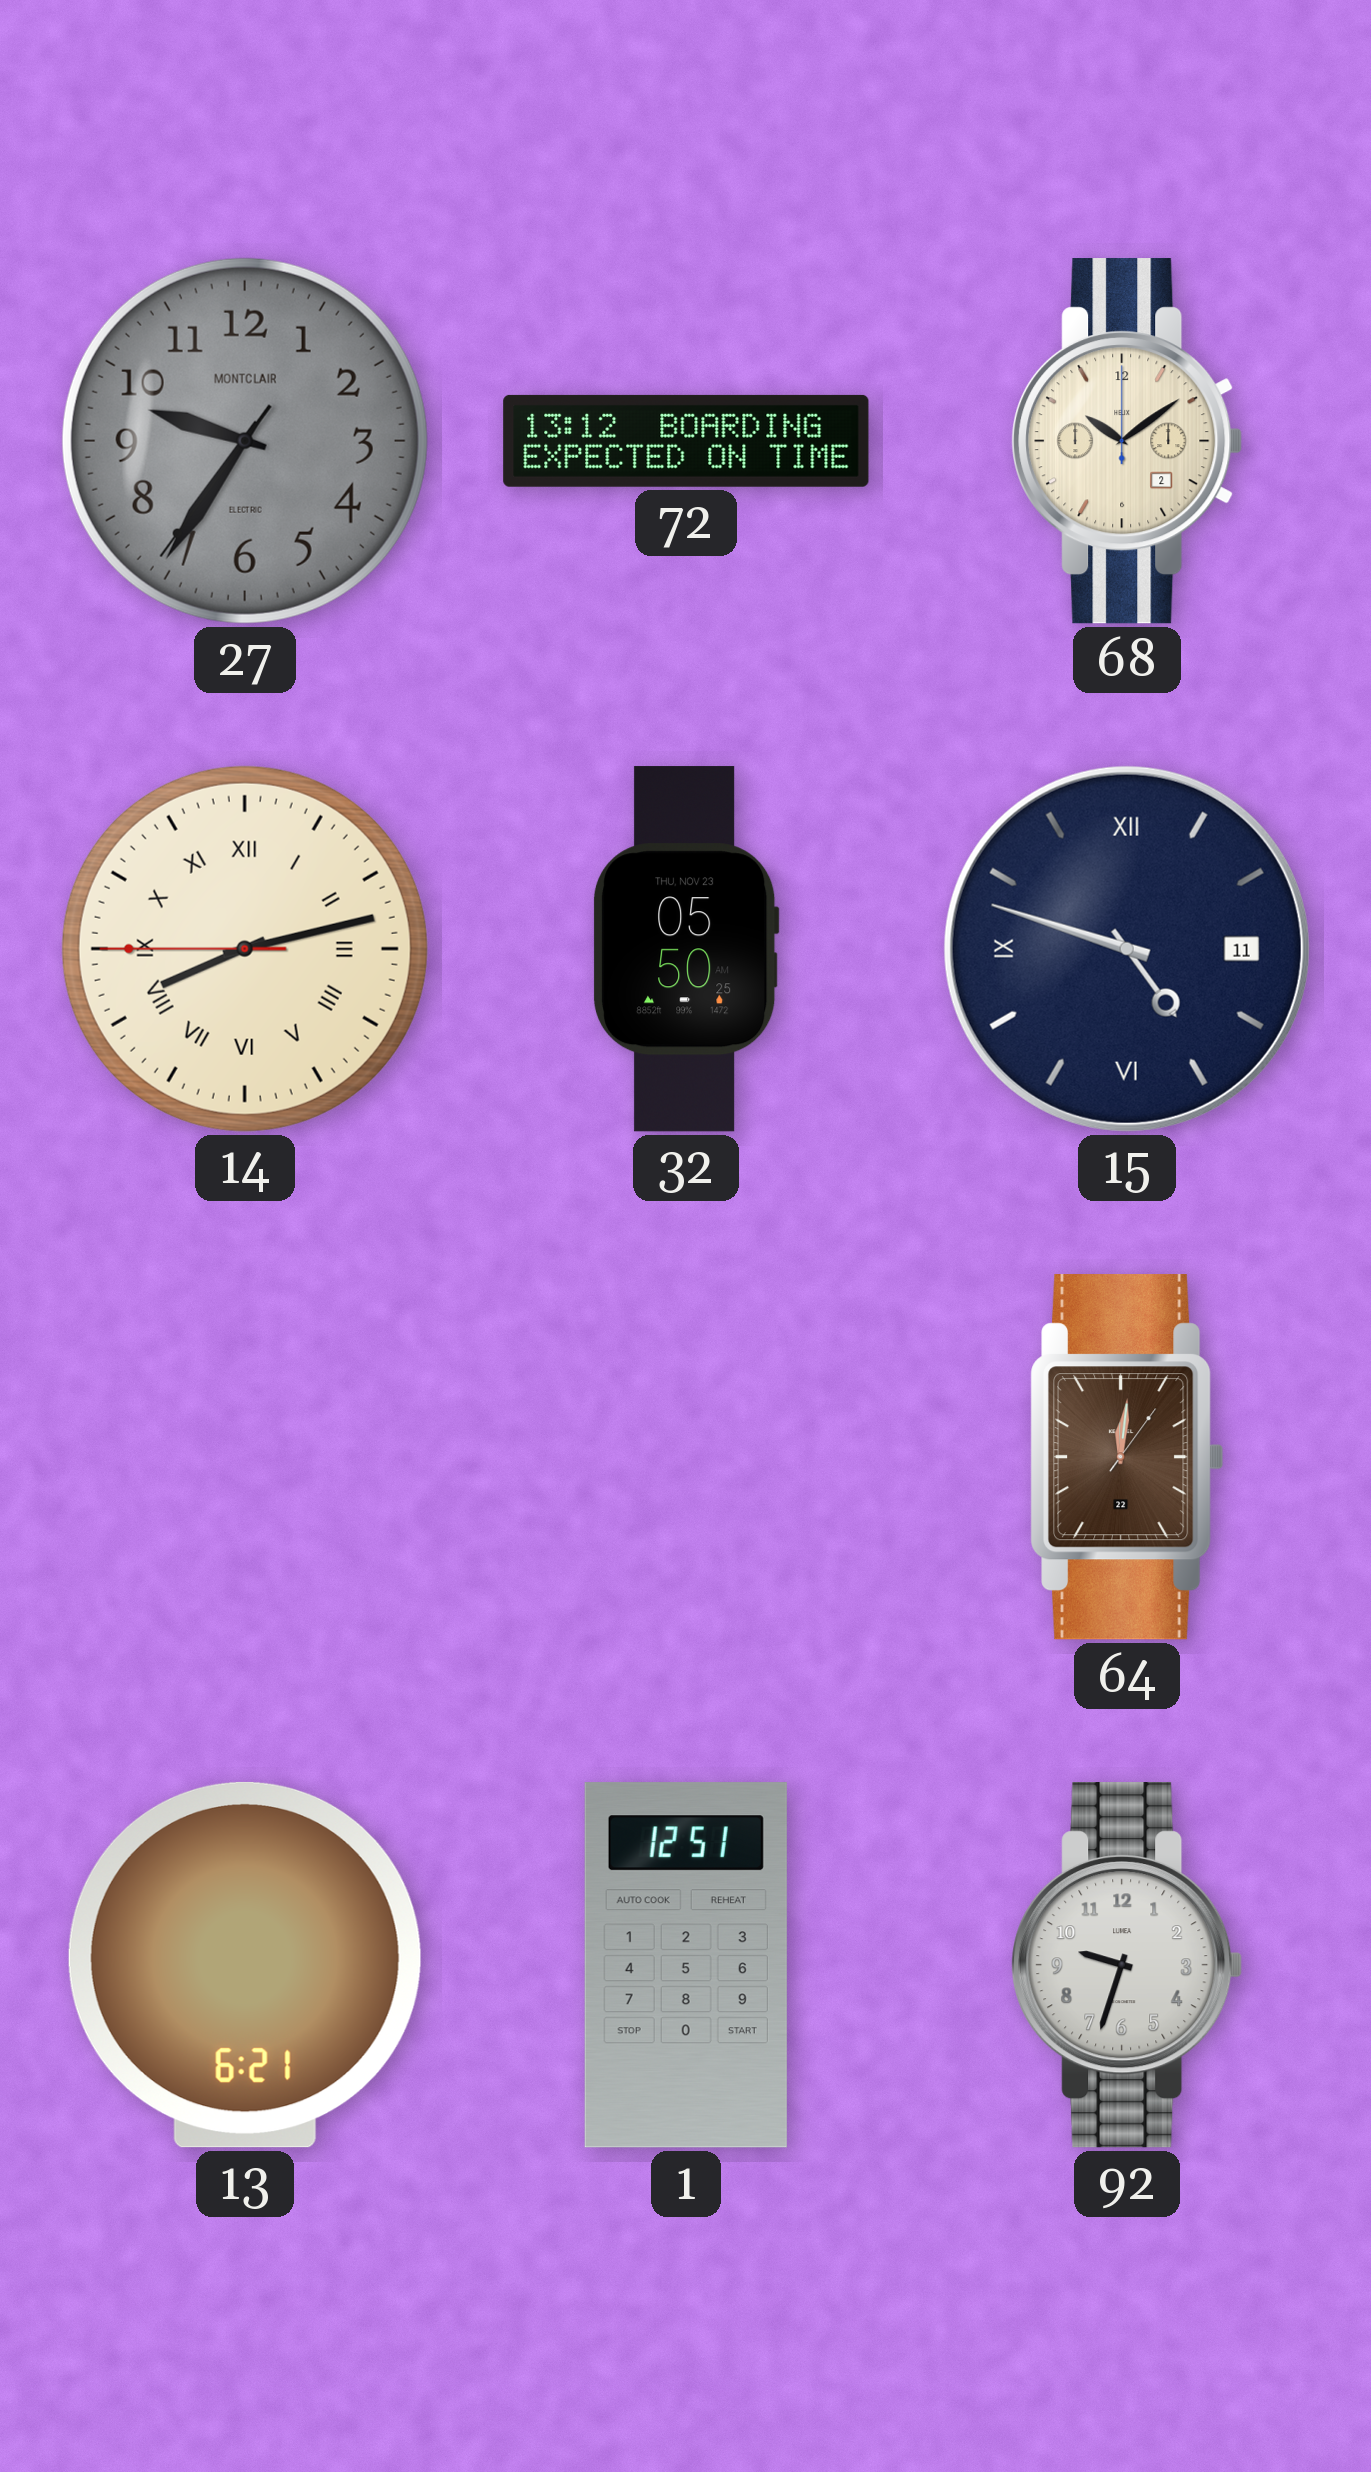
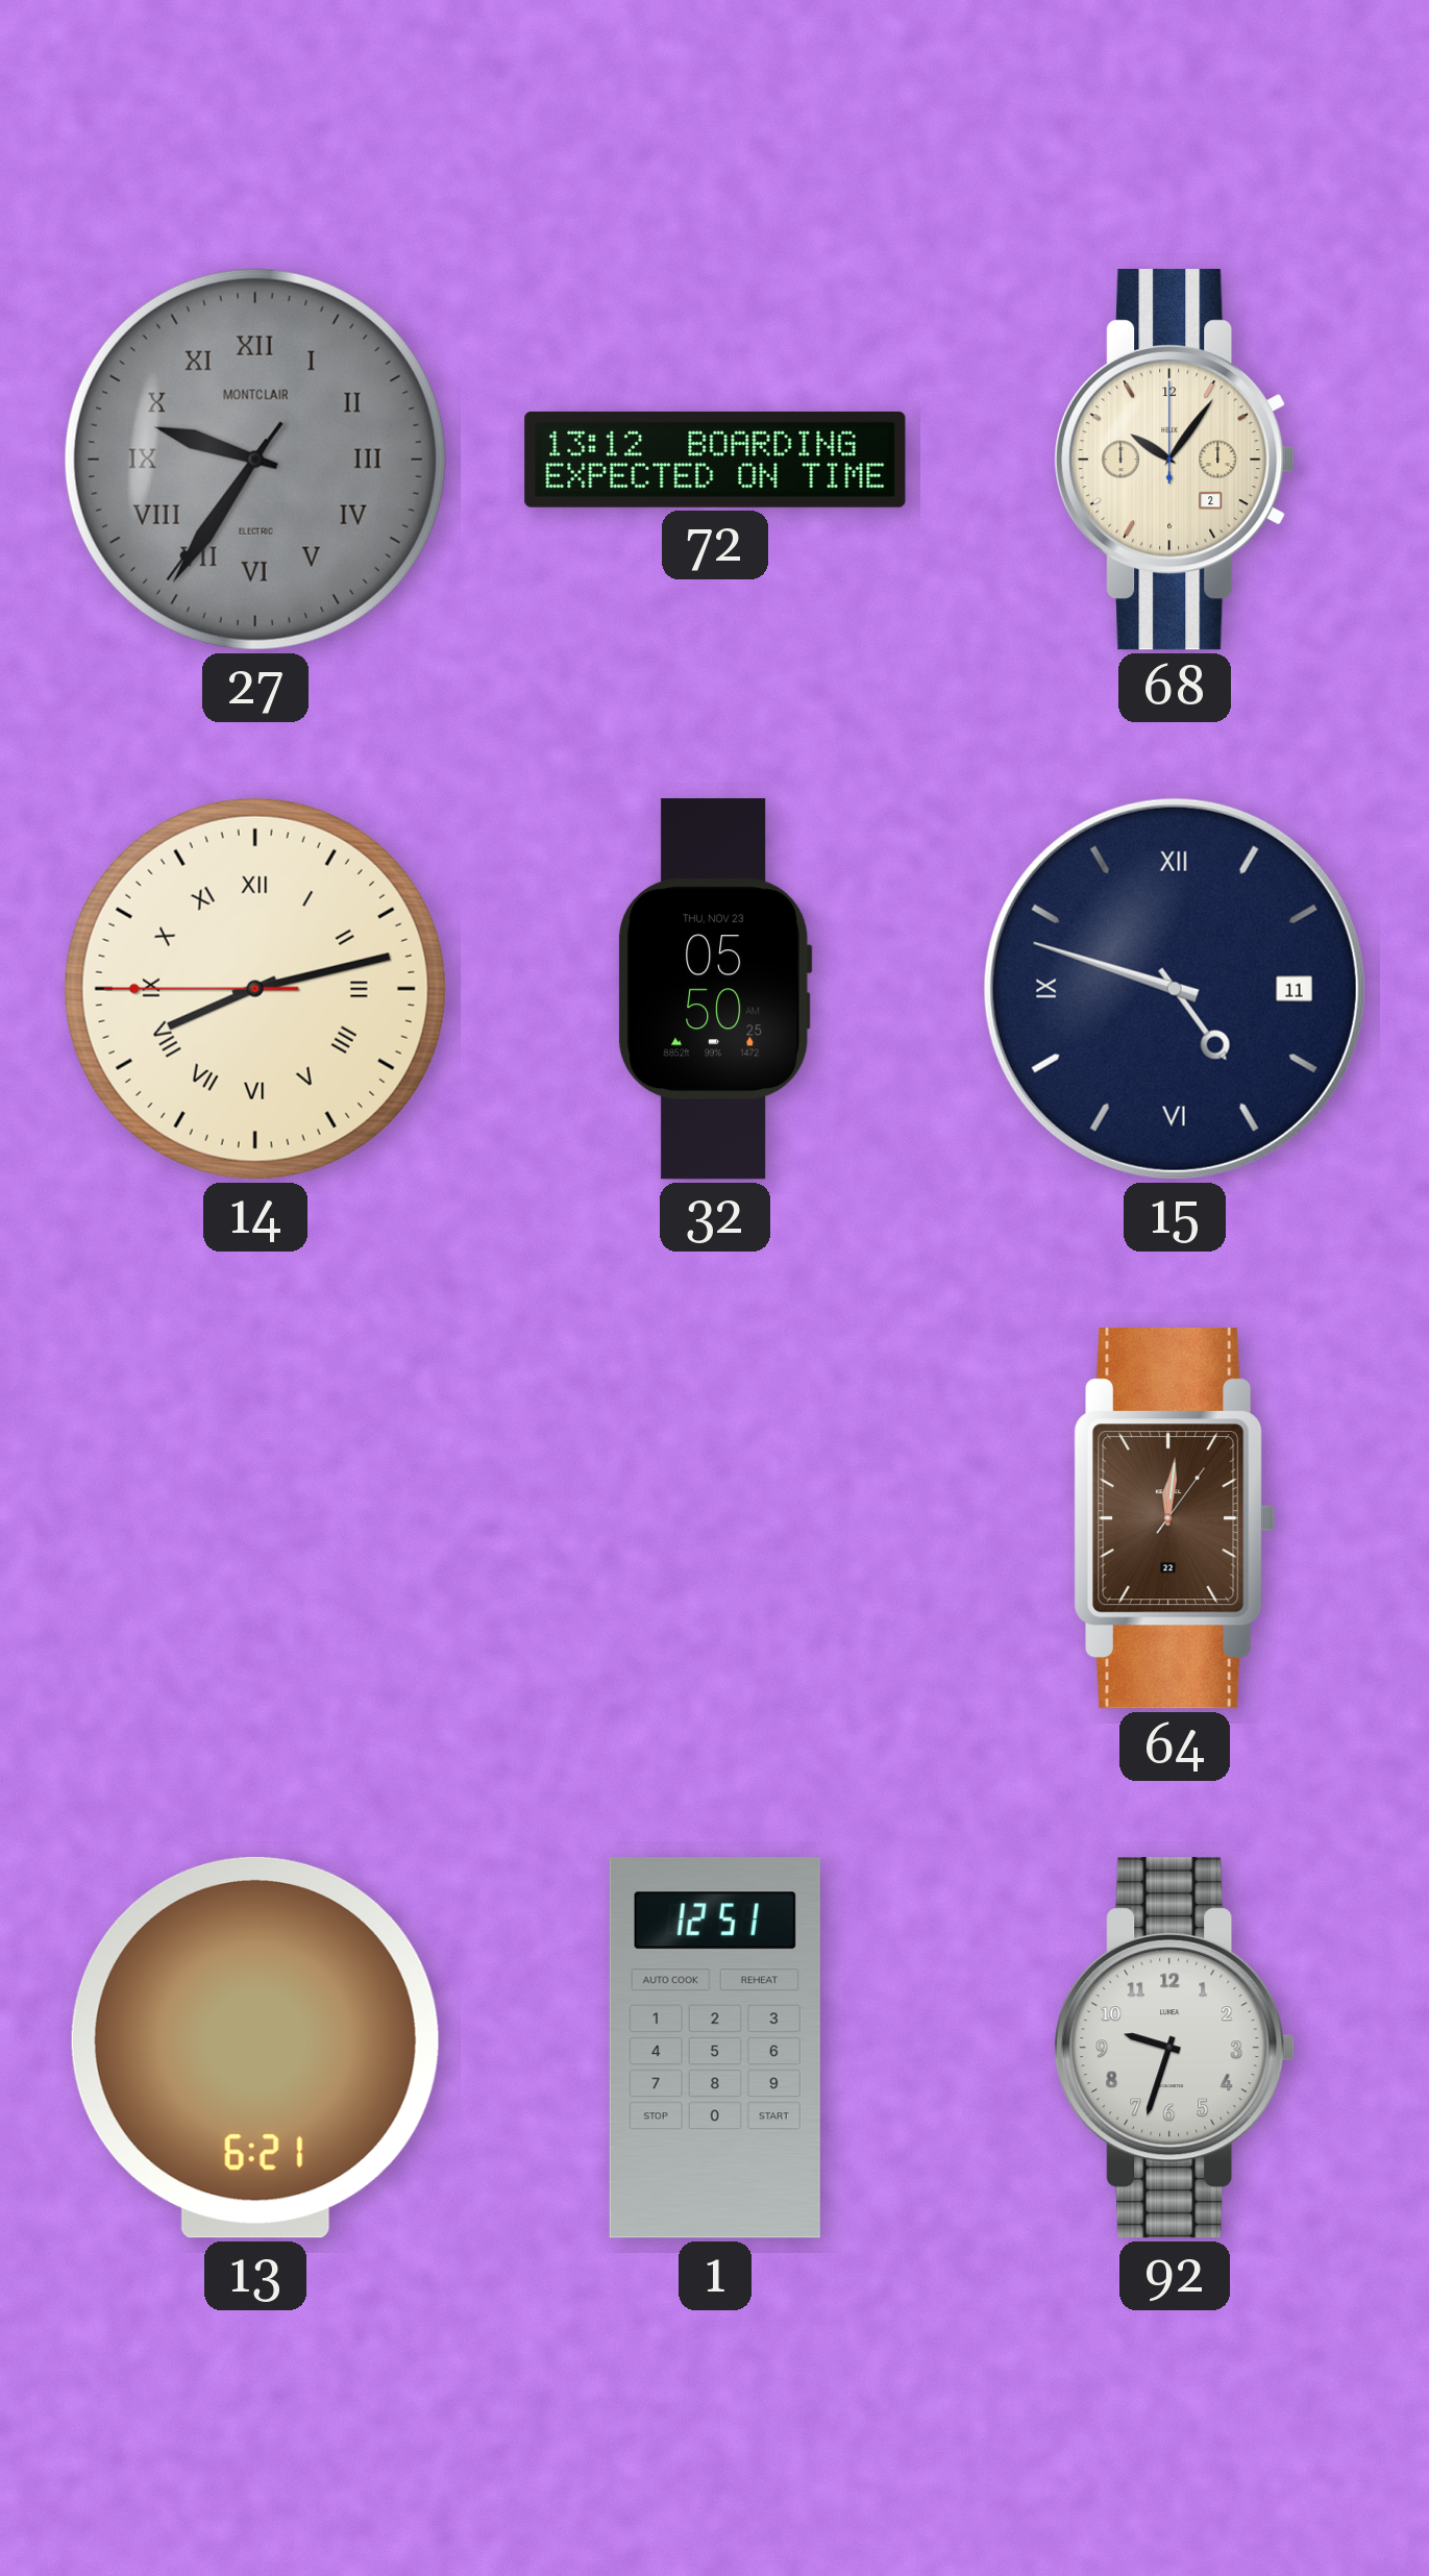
27 numerals: Arabic -> Roman
68: 10:09 -> 10:06
